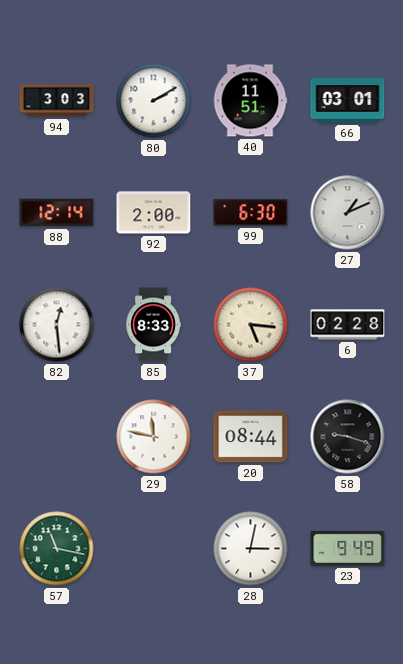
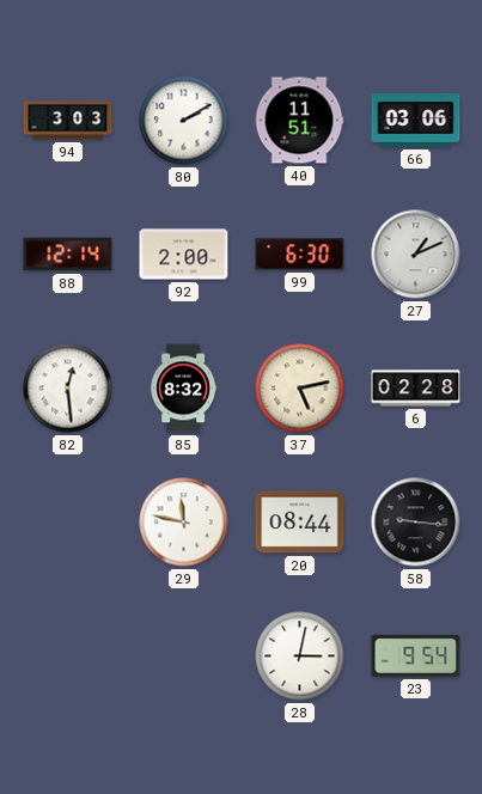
66: 03:01 -> 03:06
85: 8:33 -> 8:32
37: 5:16 -> 5:13
58: 9:18 -> 9:16
57: 11:17 -> none
23: 9:49 -> 9:54
